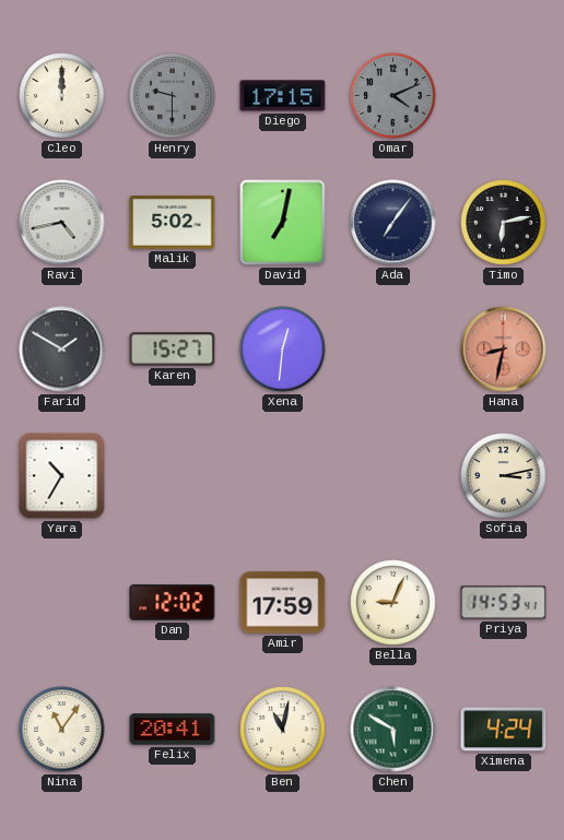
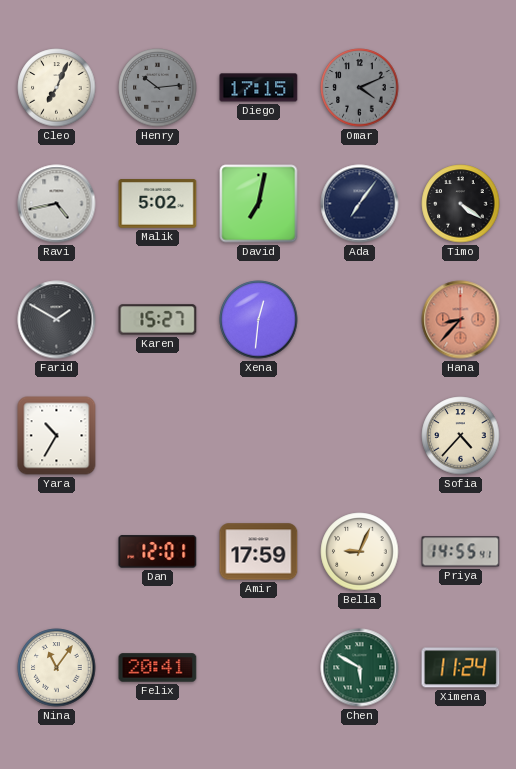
Cleo: 12:00 -> 7:04
Henry: 9:30 -> 10:14
Timo: 6:13 -> 4:21
Hana: 8:32 -> 8:37
Sofia: 3:13 -> 4:37
Dan: 12:02 -> 12:01
Priya: 14:53 -> 14:55
Ben: 11:02 -> none
Ximena: 4:24 -> 11:24
